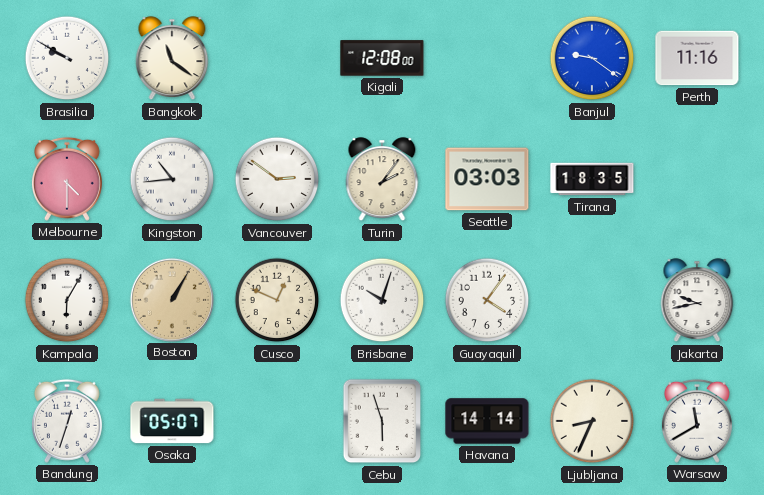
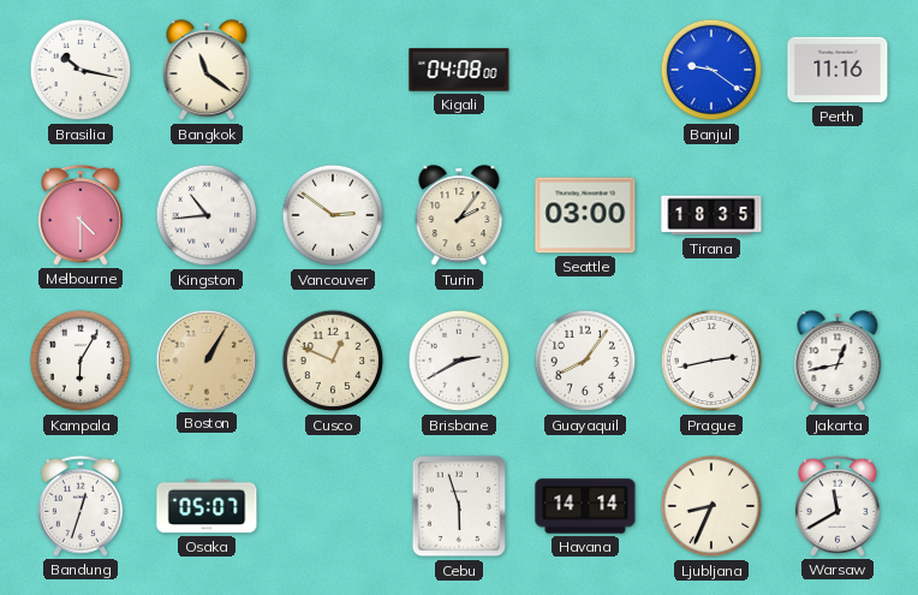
Brasilia: 9:50 -> 10:17
Kigali: 12:08 -> 04:08
Seattle: 03:03 -> 03:00
Brisbane: 10:03 -> 2:40
Guayaquil: 4:06 -> 8:06
Prague: none -> 2:43
Jakarta: 9:43 -> 12:43
